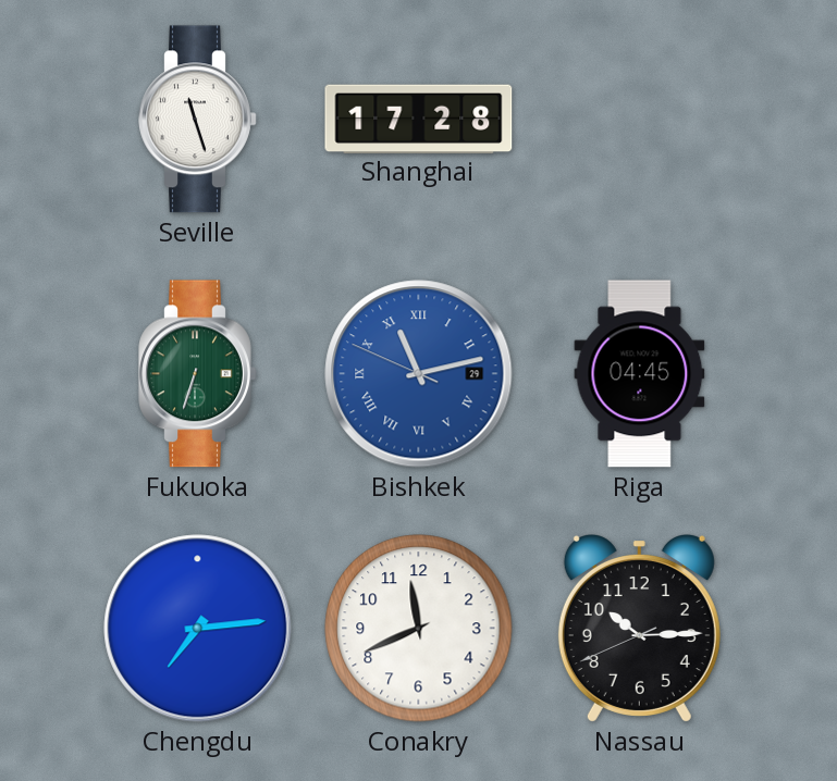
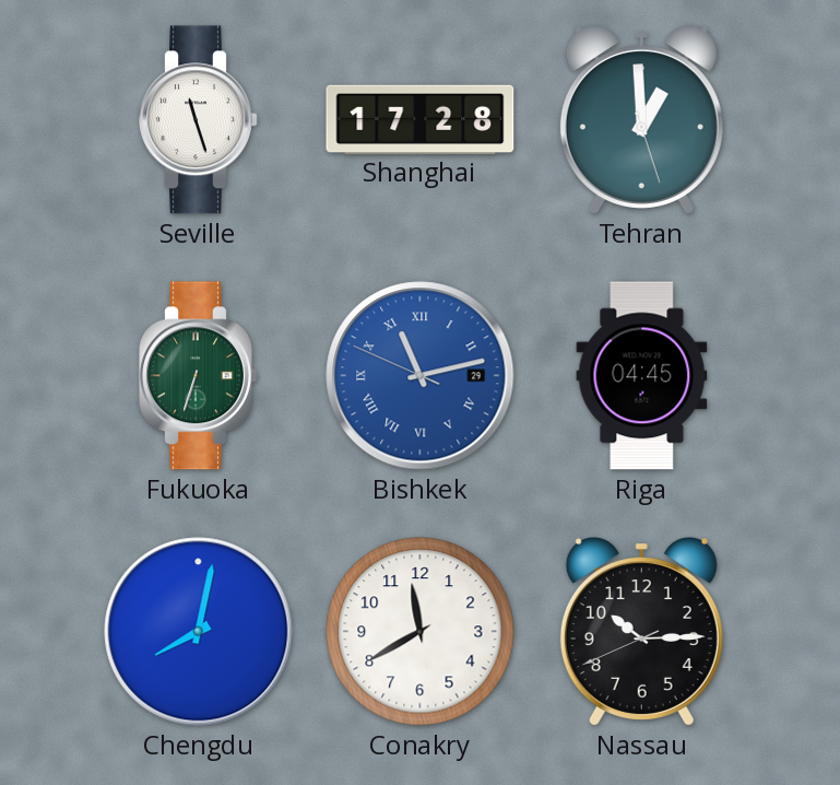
Tehran: none -> 12:59
Chengdu: 7:14 -> 8:02
Conakry: 11:41 -> 11:40
